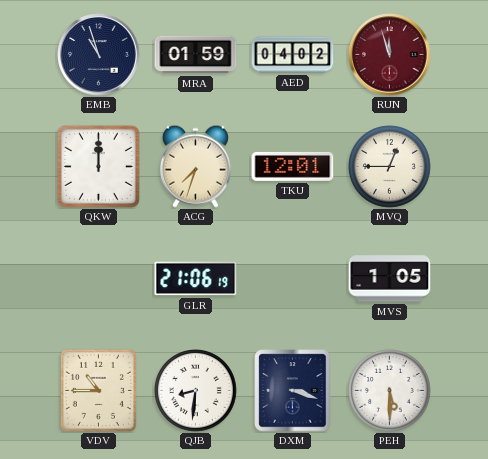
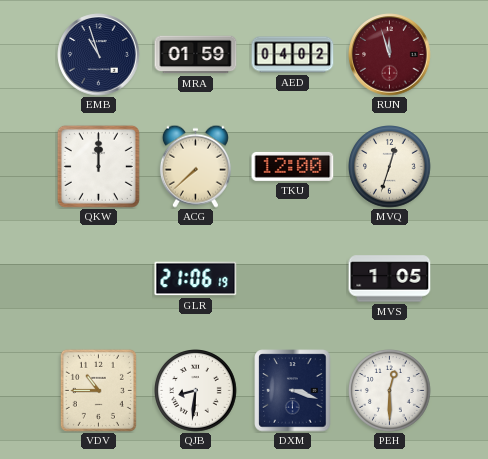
ACG: 7:33 -> 7:38
TKU: 12:01 -> 12:00
MVQ: 12:45 -> 12:33
PEH: 5:30 -> 12:30
